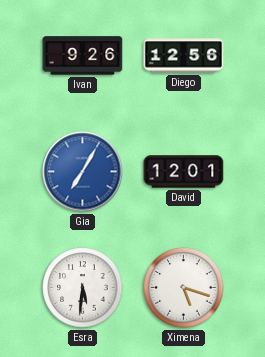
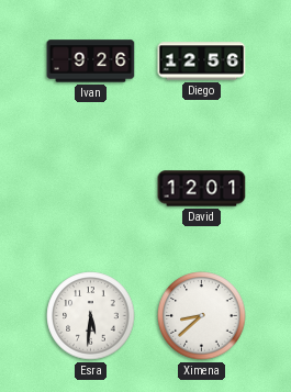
Gia: 7:05 -> none
Ximena: 5:18 -> 8:38
